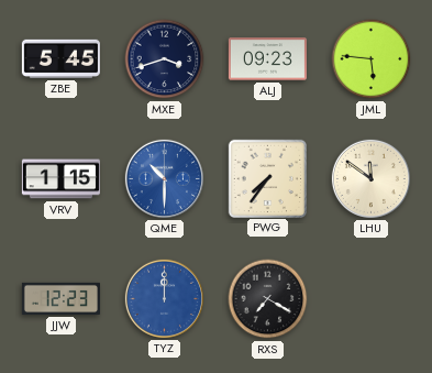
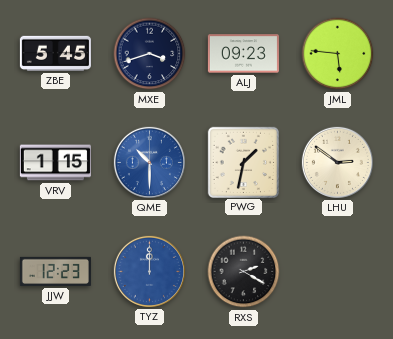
PWG: 7:36 -> 1:32
LHU: 11:51 -> 2:51
RXS: 7:20 -> 2:20
